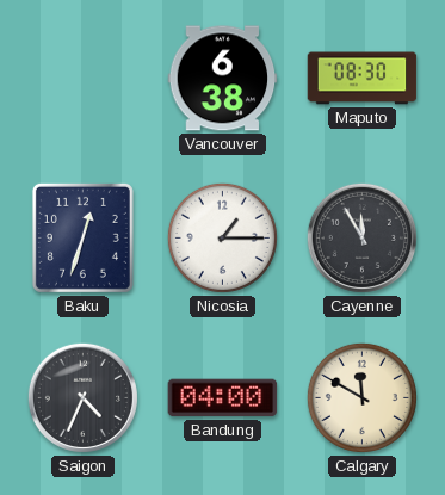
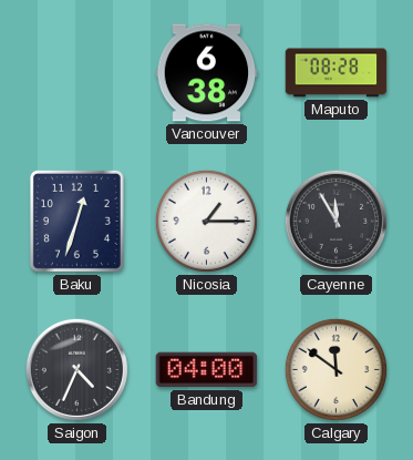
Maputo: 08:30 -> 08:28
Calgary: 11:50 -> 11:51
